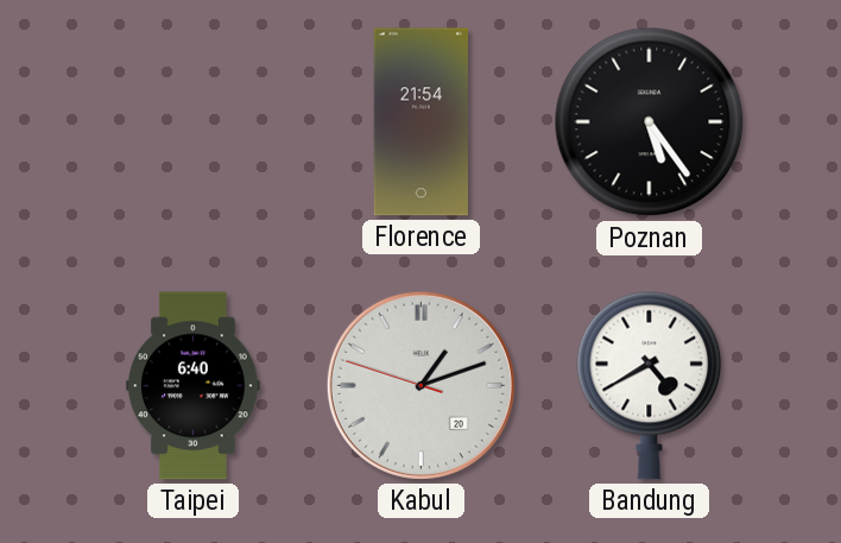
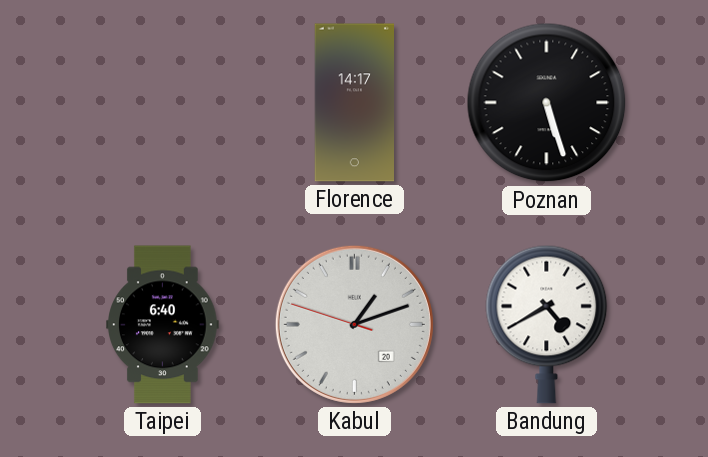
Florence: 21:54 -> 14:17
Poznan: 5:24 -> 5:27
